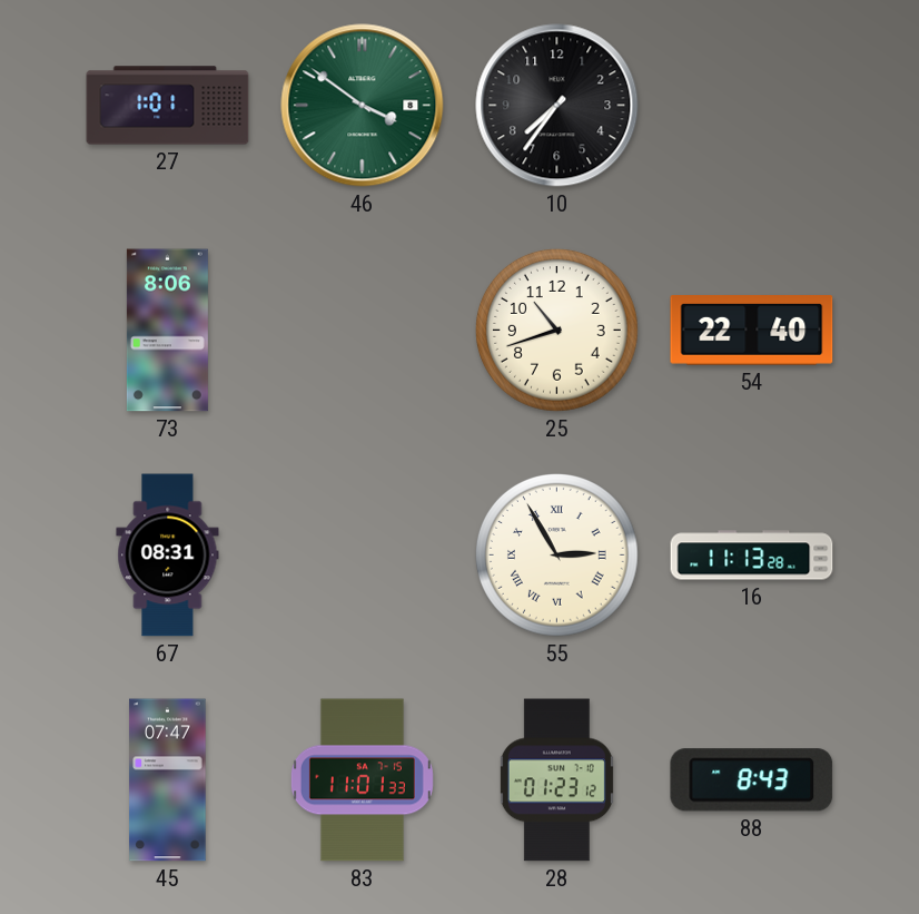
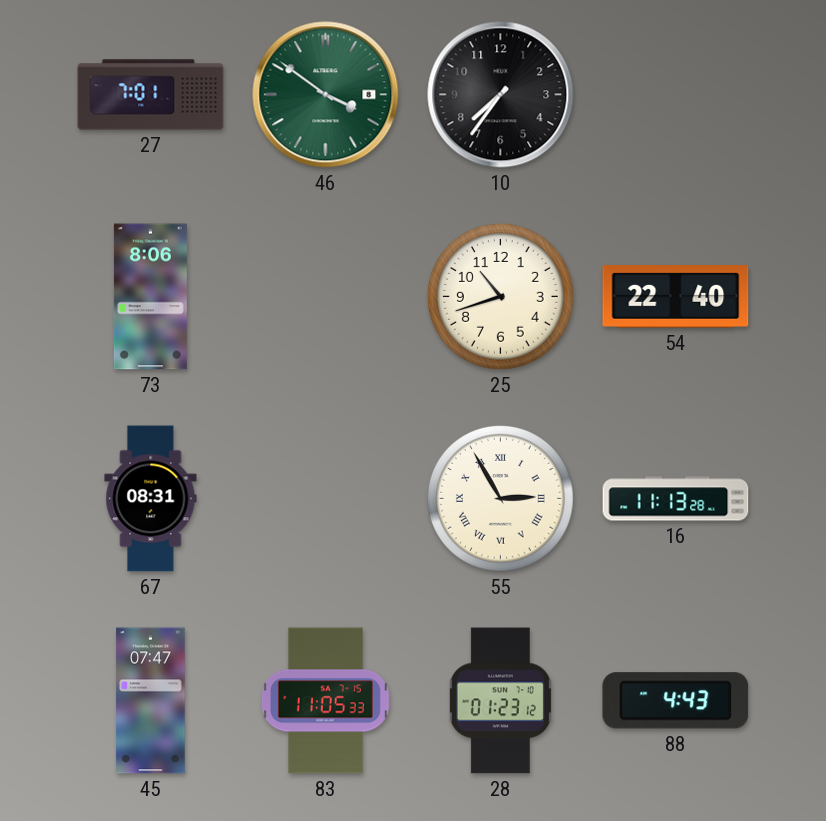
27: 1:01 -> 7:01
83: 11:01 -> 11:05
88: 8:43 -> 4:43
